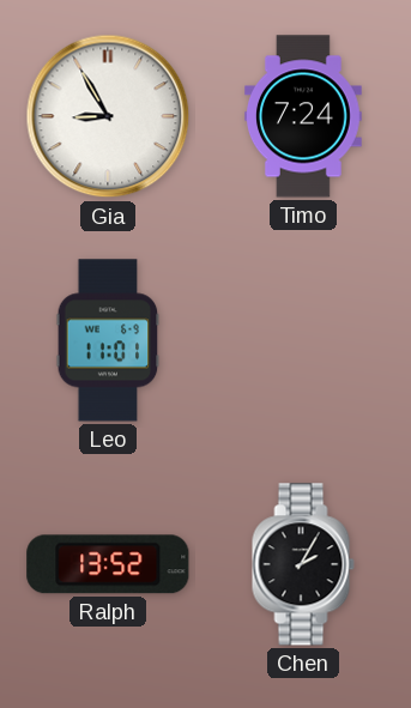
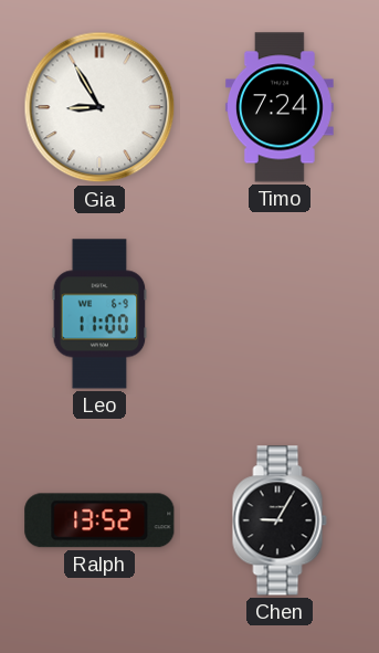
Leo: 11:01 -> 11:00
Chen: 2:05 -> 9:05
